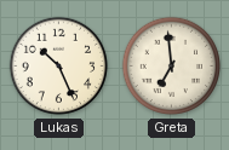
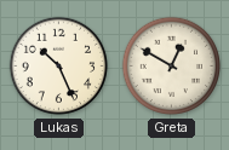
Greta: 6:59 -> 12:50
